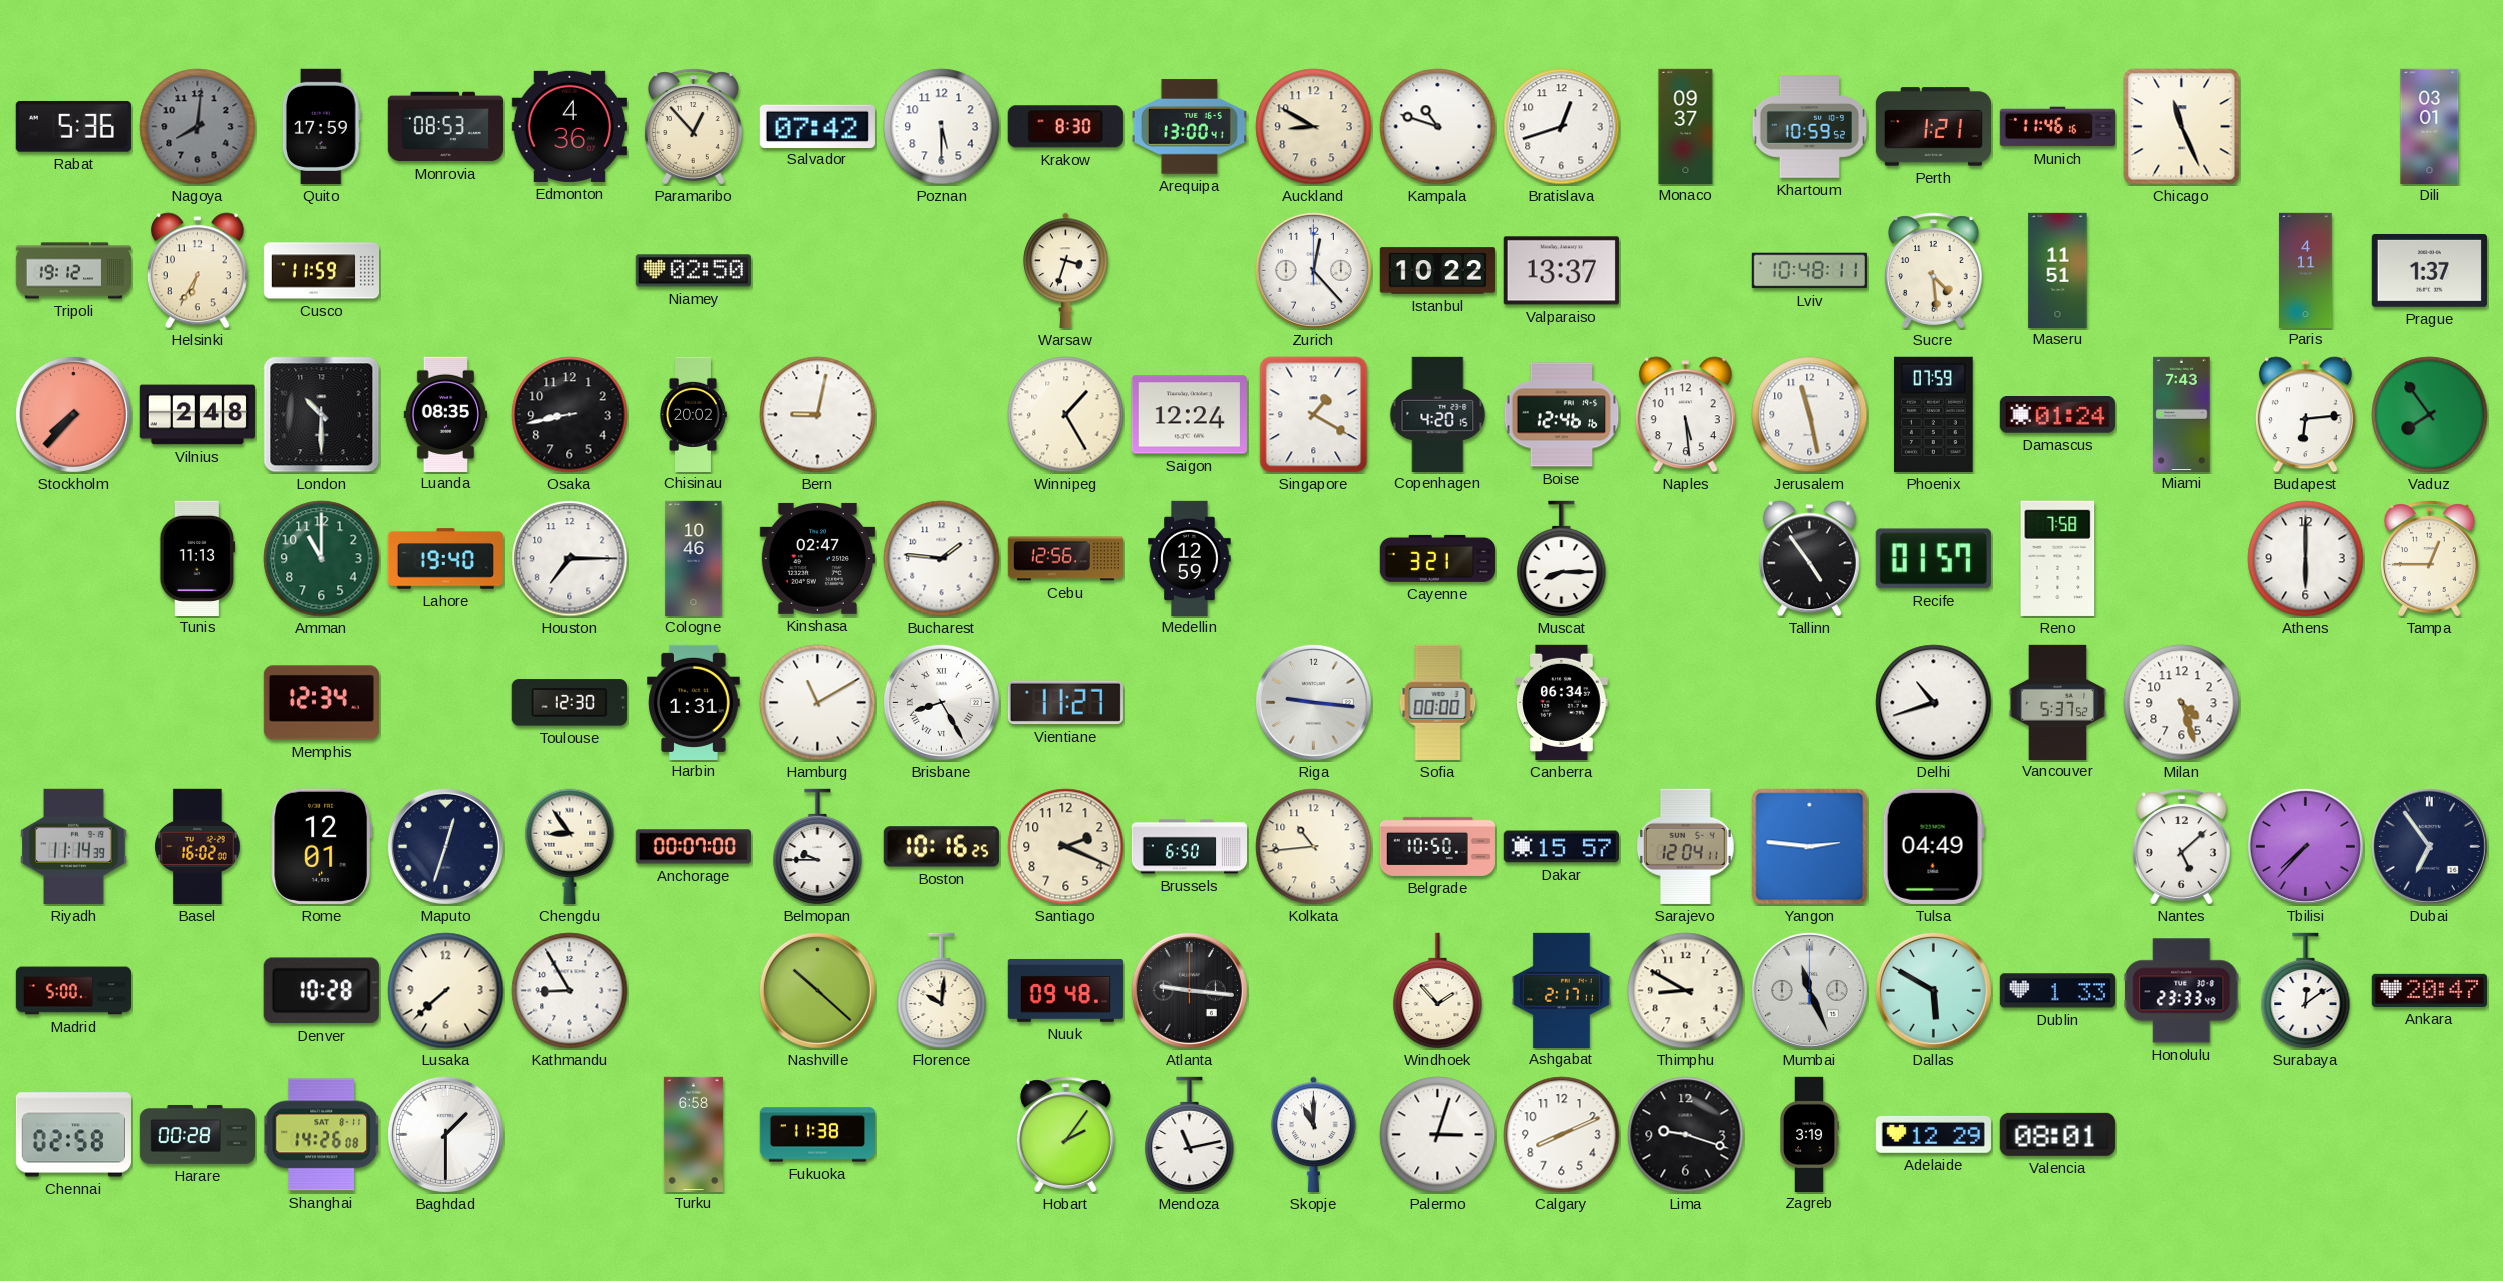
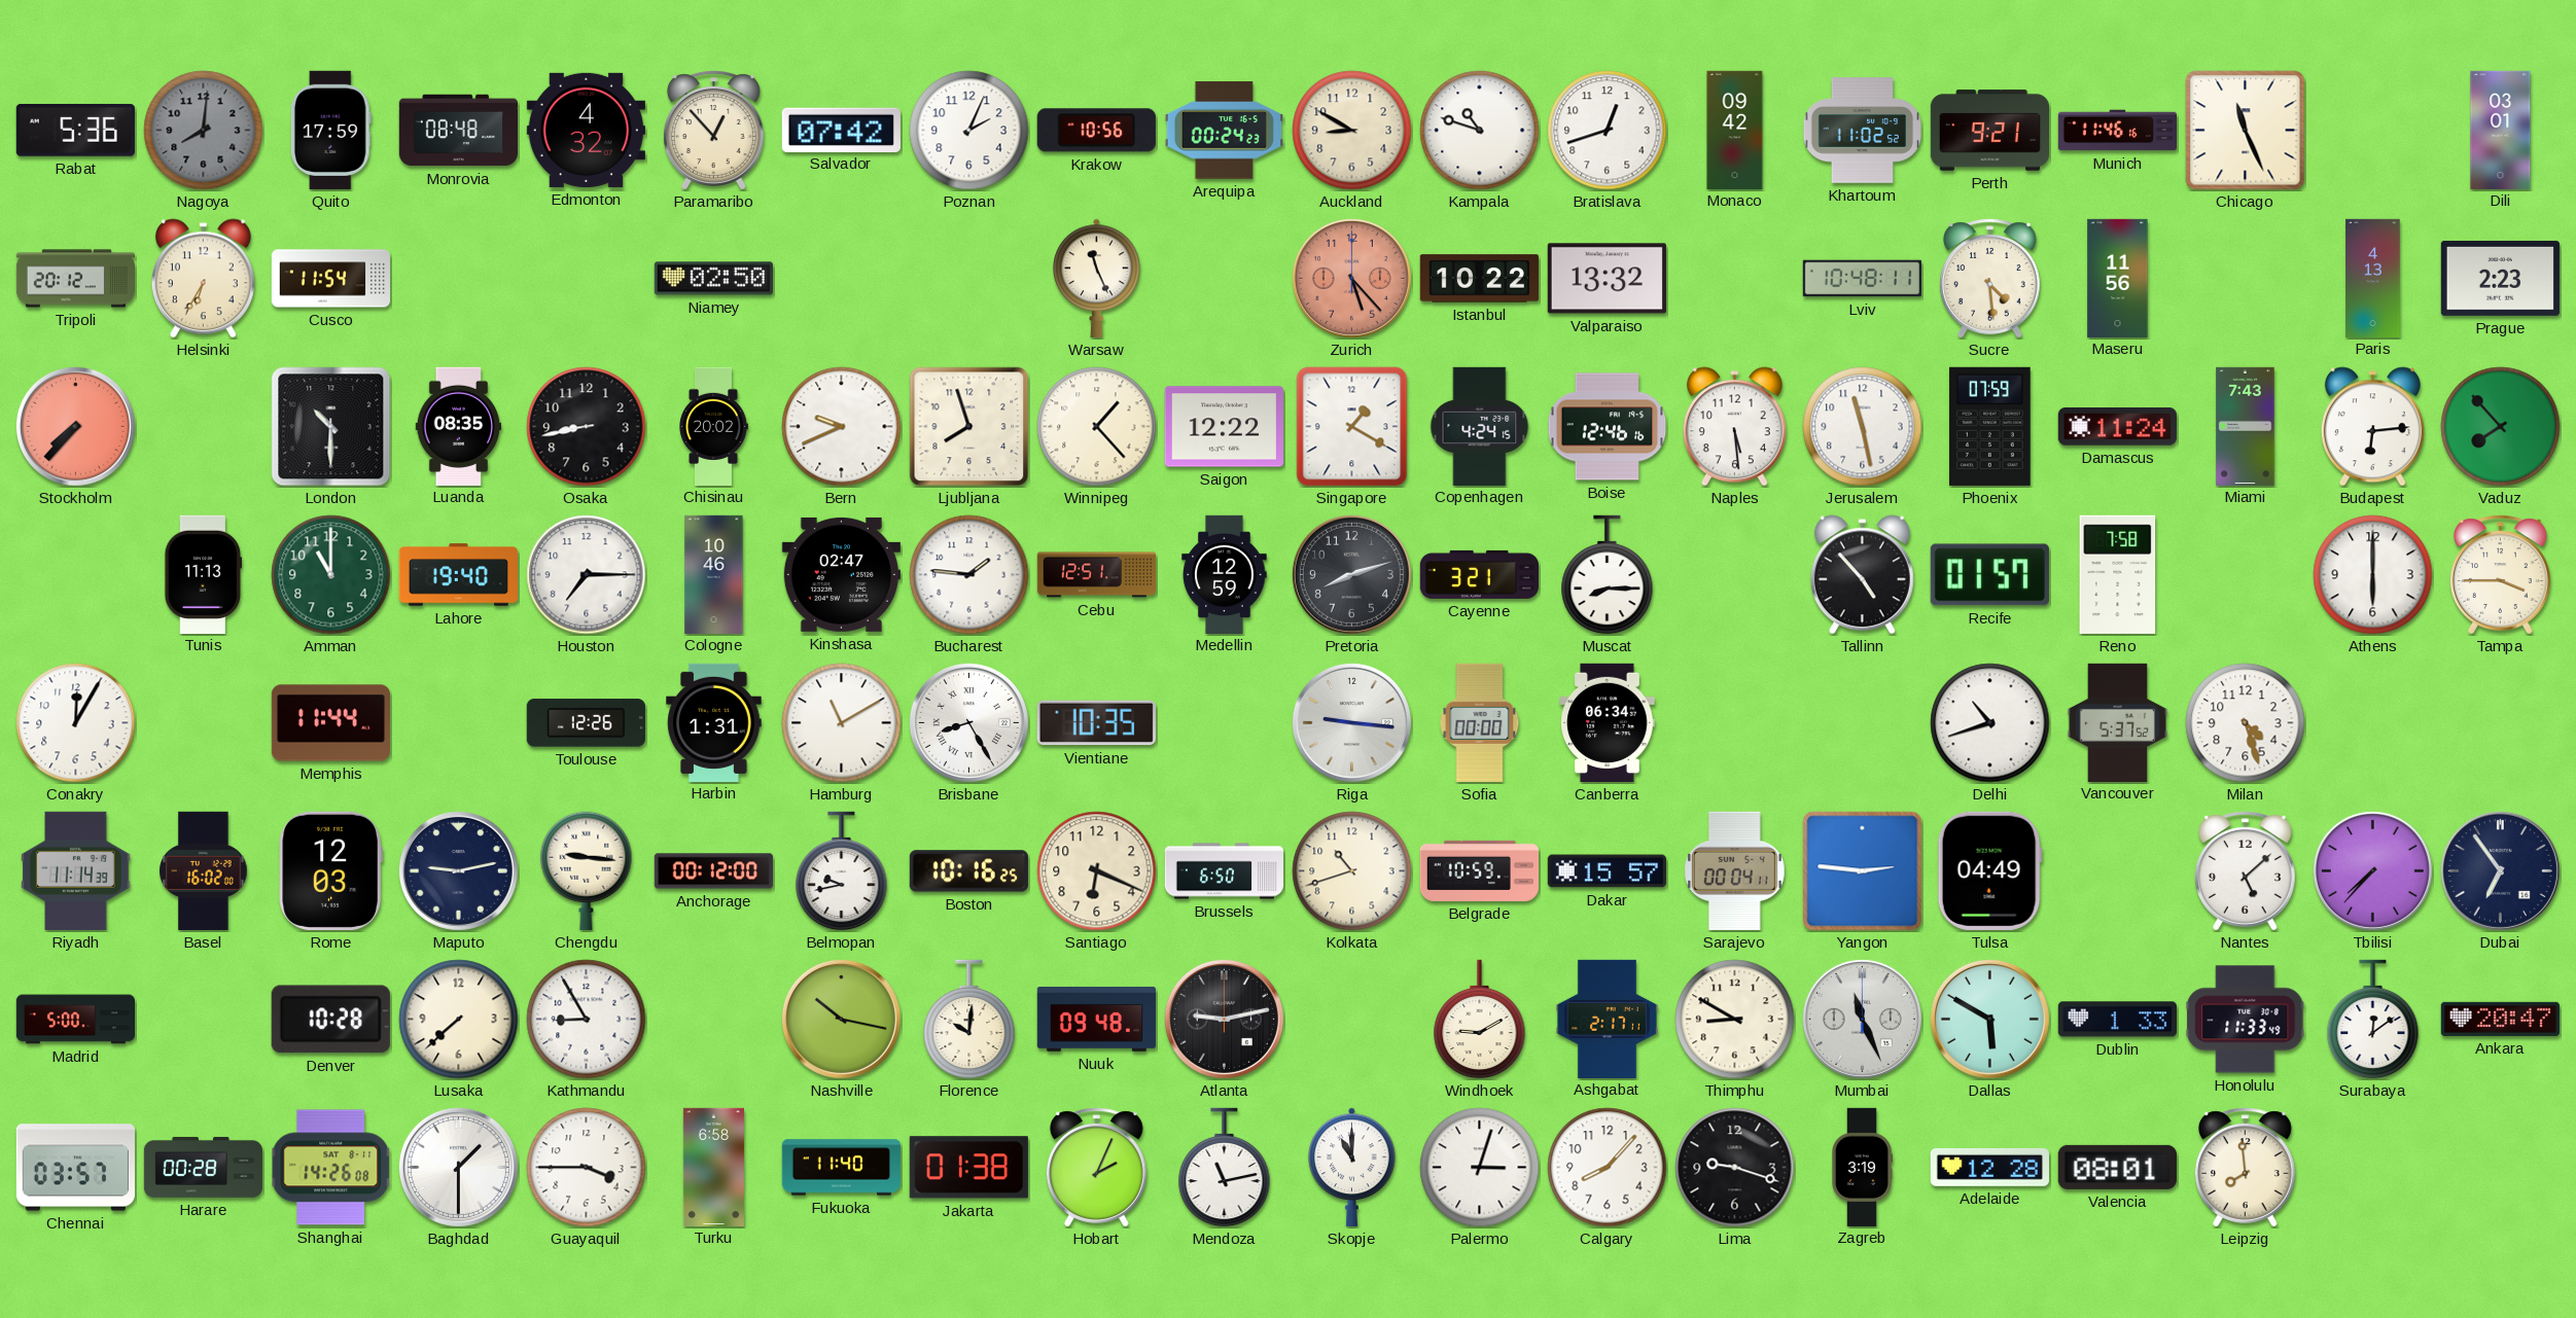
Monrovia: 08:53 -> 08:48
Edmonton: 4:36 -> 4:32
Poznan: 5:30 -> 2:04
Krakow: 8:30 -> 10:56
Arequipa: 13:00 -> 00:24
Monaco: 09:37 -> 09:42
Khartoum: 10:59 -> 11:02
Perth: 1:21 -> 9:21
Tripoli: 19:12 -> 20:12
Cusco: 11:59 -> 11:54
Warsaw: 3:33 -> 11:26
Zurich: 12:23 -> 5:23
Zurich dial: white -> salmon
Valparaiso: 13:37 -> 13:32
Maseru: 11:51 -> 11:56
Paris: 4:11 -> 4:13
Prague: 1:37 -> 2:23
Vilnius: 2:48 -> none
Bern: 9:02 -> 9:41
Ljubljana: none -> 7:57
Winnipeg: 1:25 -> 1:23
Saigon: 12:24 -> 12:22
Copenhagen: 4:20 -> 4:24
Damascus: 01:24 -> 11:24
Vaduz: 7:54 -> 7:53
Cebu: 12:56 -> 12:51
Pretoria: none -> 8:12
Tallinn: 4:54 -> 4:53
Tampa: 12:45 -> 3:45
Conakry: none -> 12:05
Memphis: 12:34 -> 11:44
Toulouse: 12:30 -> 12:26
Vientiane: 11:27 -> 10:35
Rome: 12:01 -> 12:03
Maputo: 12:33 -> 9:13
Chengdu: 8:54 -> 9:16
Anchorage: 00:07 -> 00:12
Belmopan: 9:45 -> 9:43
Santiago: 2:19 -> 6:19
Kolkata: 10:44 -> 10:42
Belgrade: 10:50 -> 10:59
Sarajevo: 12:04 -> 00:04
Nashville: 10:22 -> 10:17
Atlanta: 9:16 -> 9:13
Windhoek: 1:53 -> 9:10
Honolulu: 23:33 -> 11:33
Chennai: 02:58 -> 03:57
Guayaquil: none -> 3:45
Fukuoka: 11:38 -> 11:40
Jakarta: none -> 01:38
Hobart: 2:06 -> 2:04
Calgary: 8:11 -> 8:07
Adelaide: 12:29 -> 12:28
Leipzig: none -> 7:59
